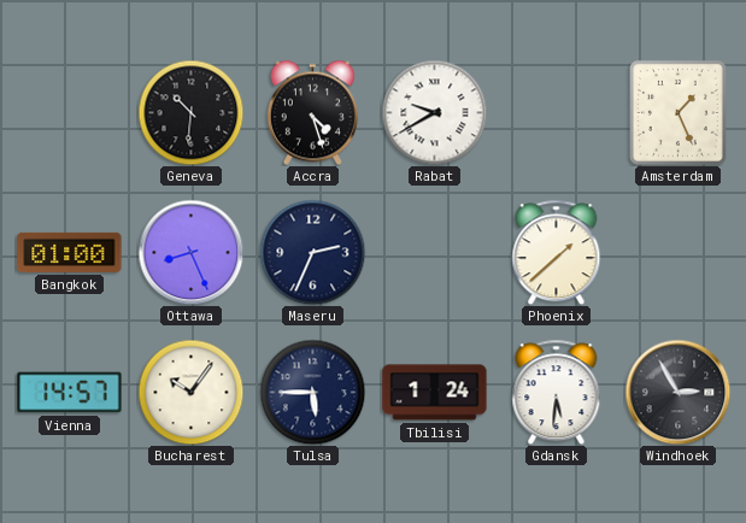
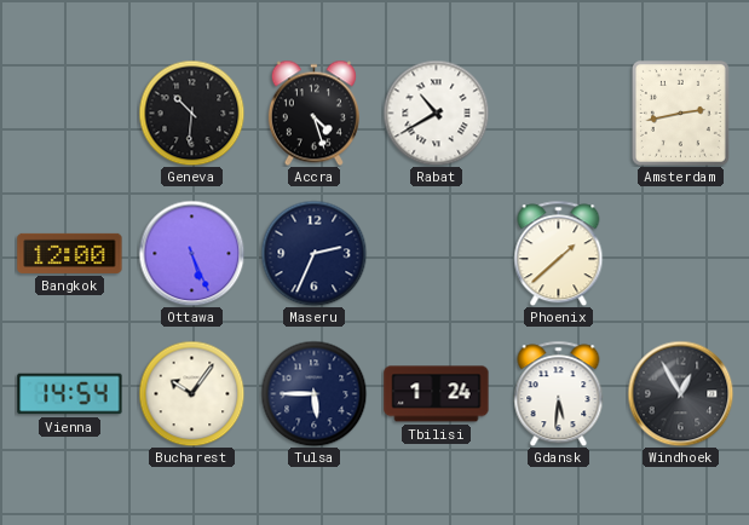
Rabat: 9:40 -> 10:40
Amsterdam: 1:26 -> 2:43
Bangkok: 01:00 -> 12:00
Ottawa: 8:26 -> 5:26
Vienna: 14:57 -> 14:54
Windhoek: 2:55 -> 12:55
